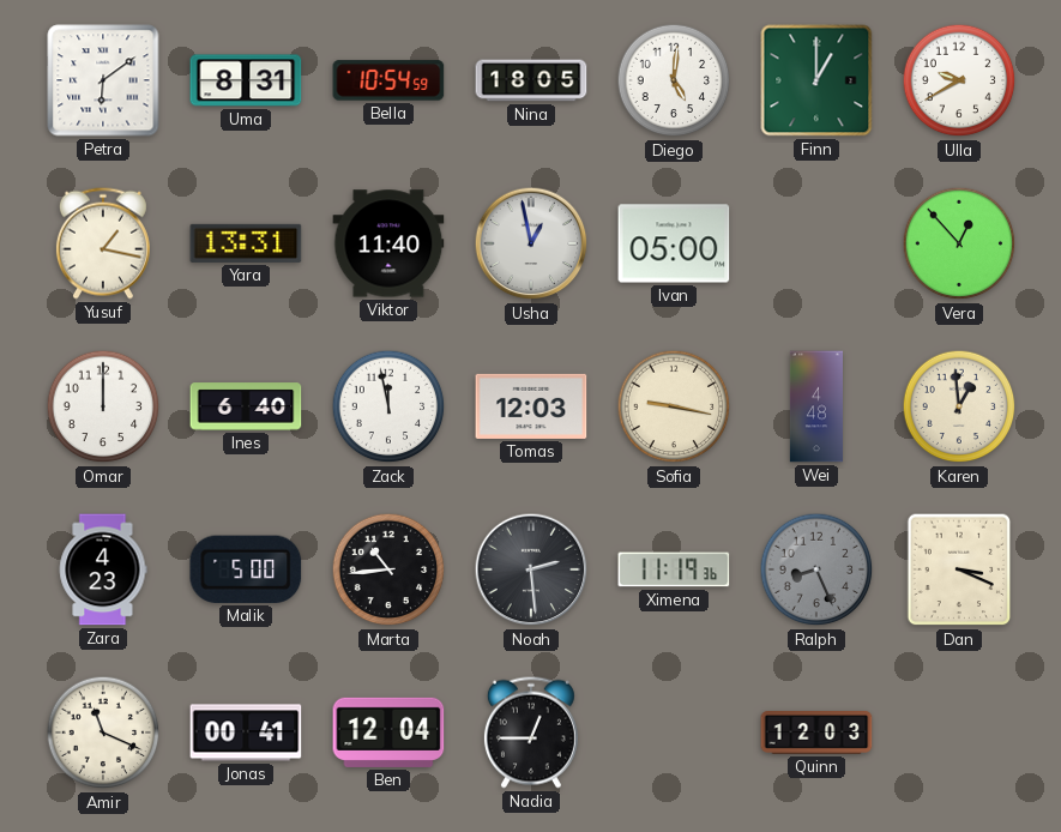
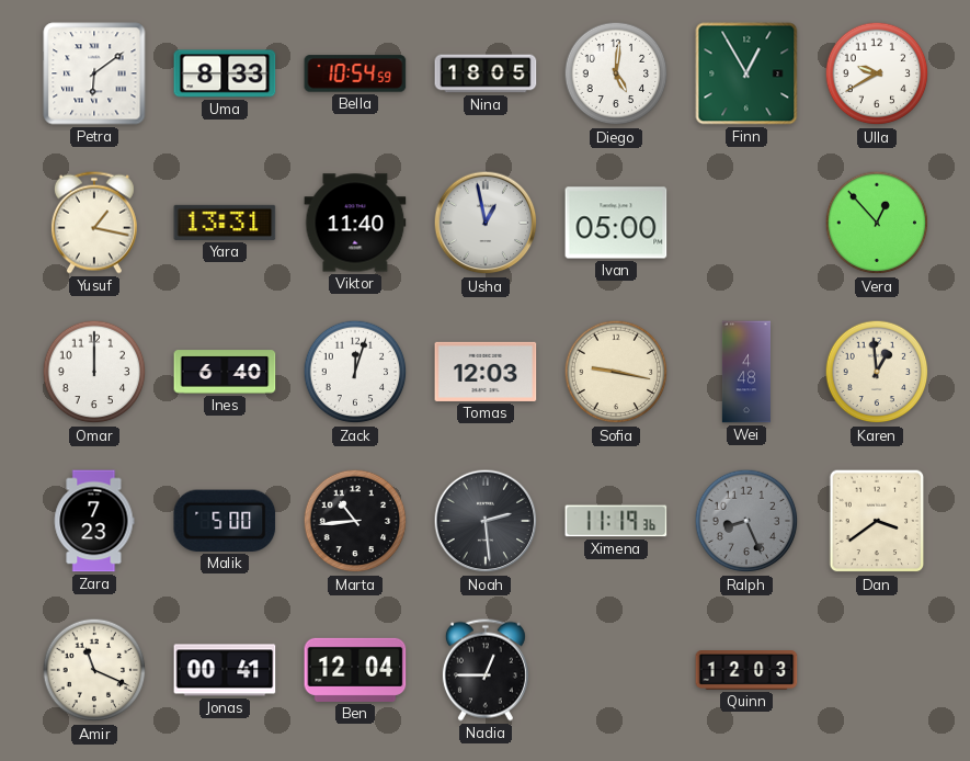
Uma: 8:31 -> 8:33
Finn: 1:00 -> 12:55
Zack: 11:58 -> 12:03
Zara: 4:23 -> 7:23
Dan: 3:19 -> 3:39
